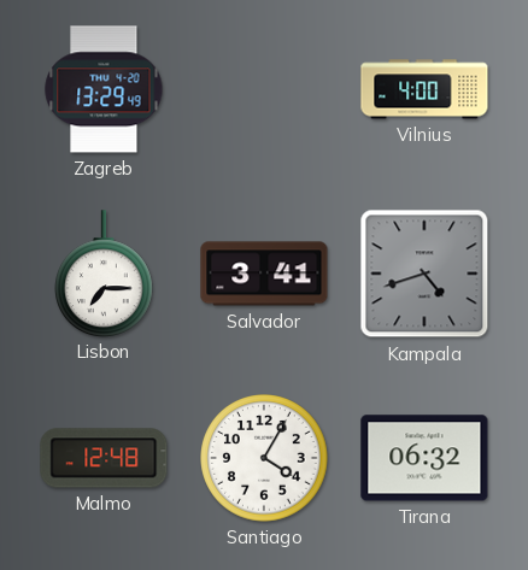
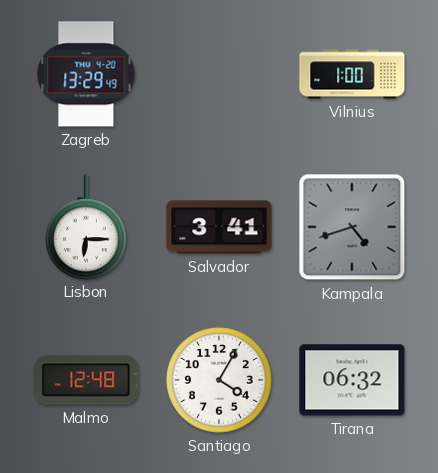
Vilnius: 4:00 -> 1:00
Lisbon: 7:15 -> 6:15
